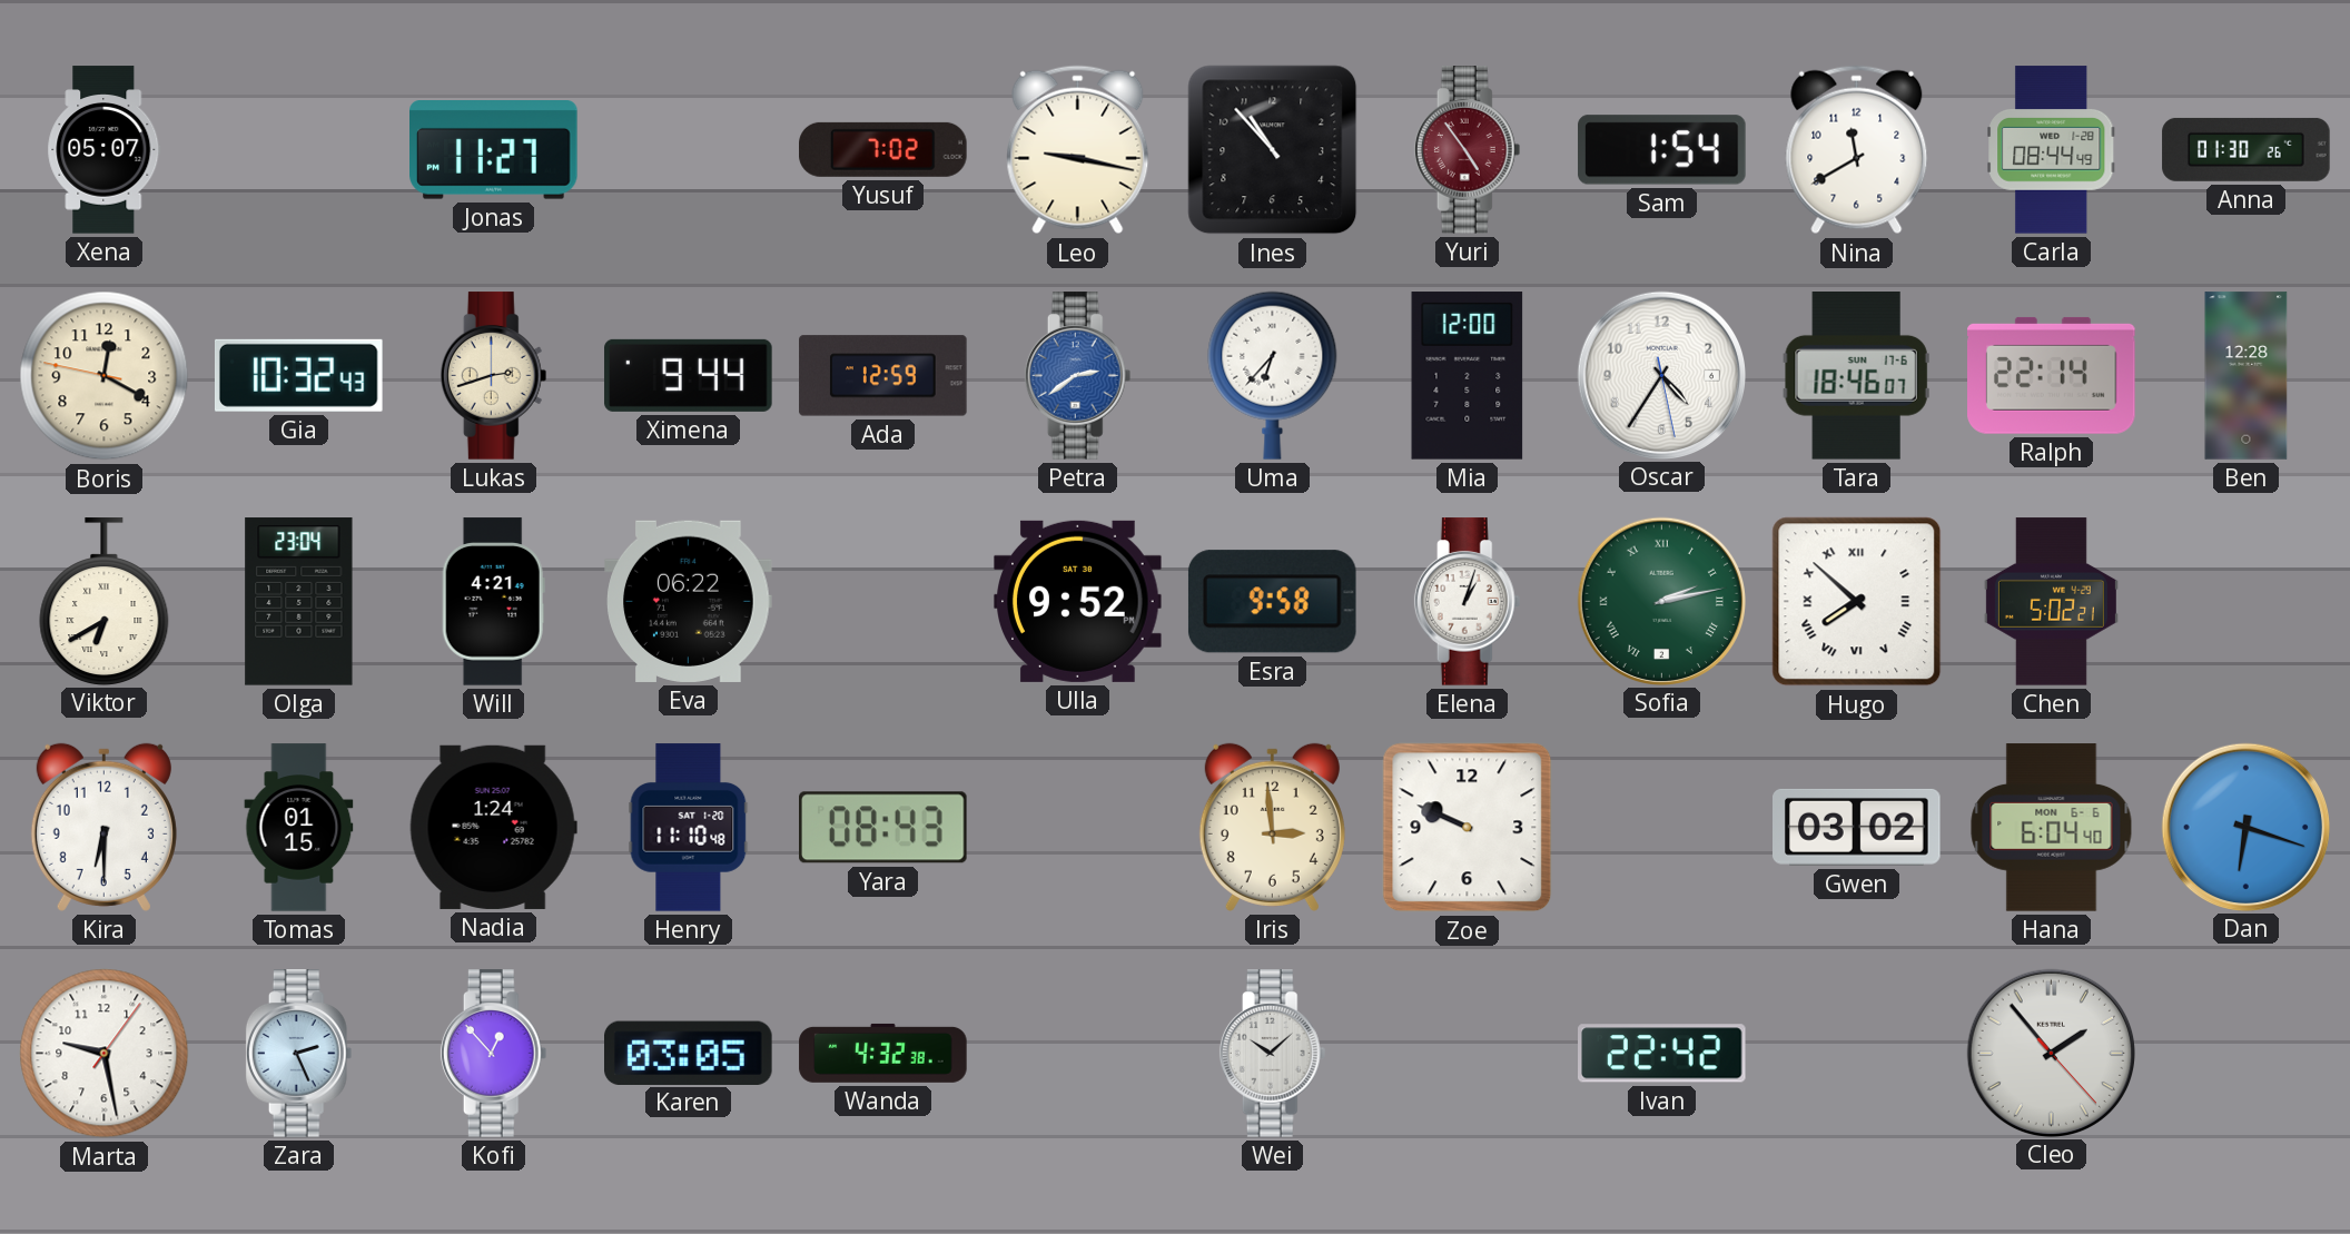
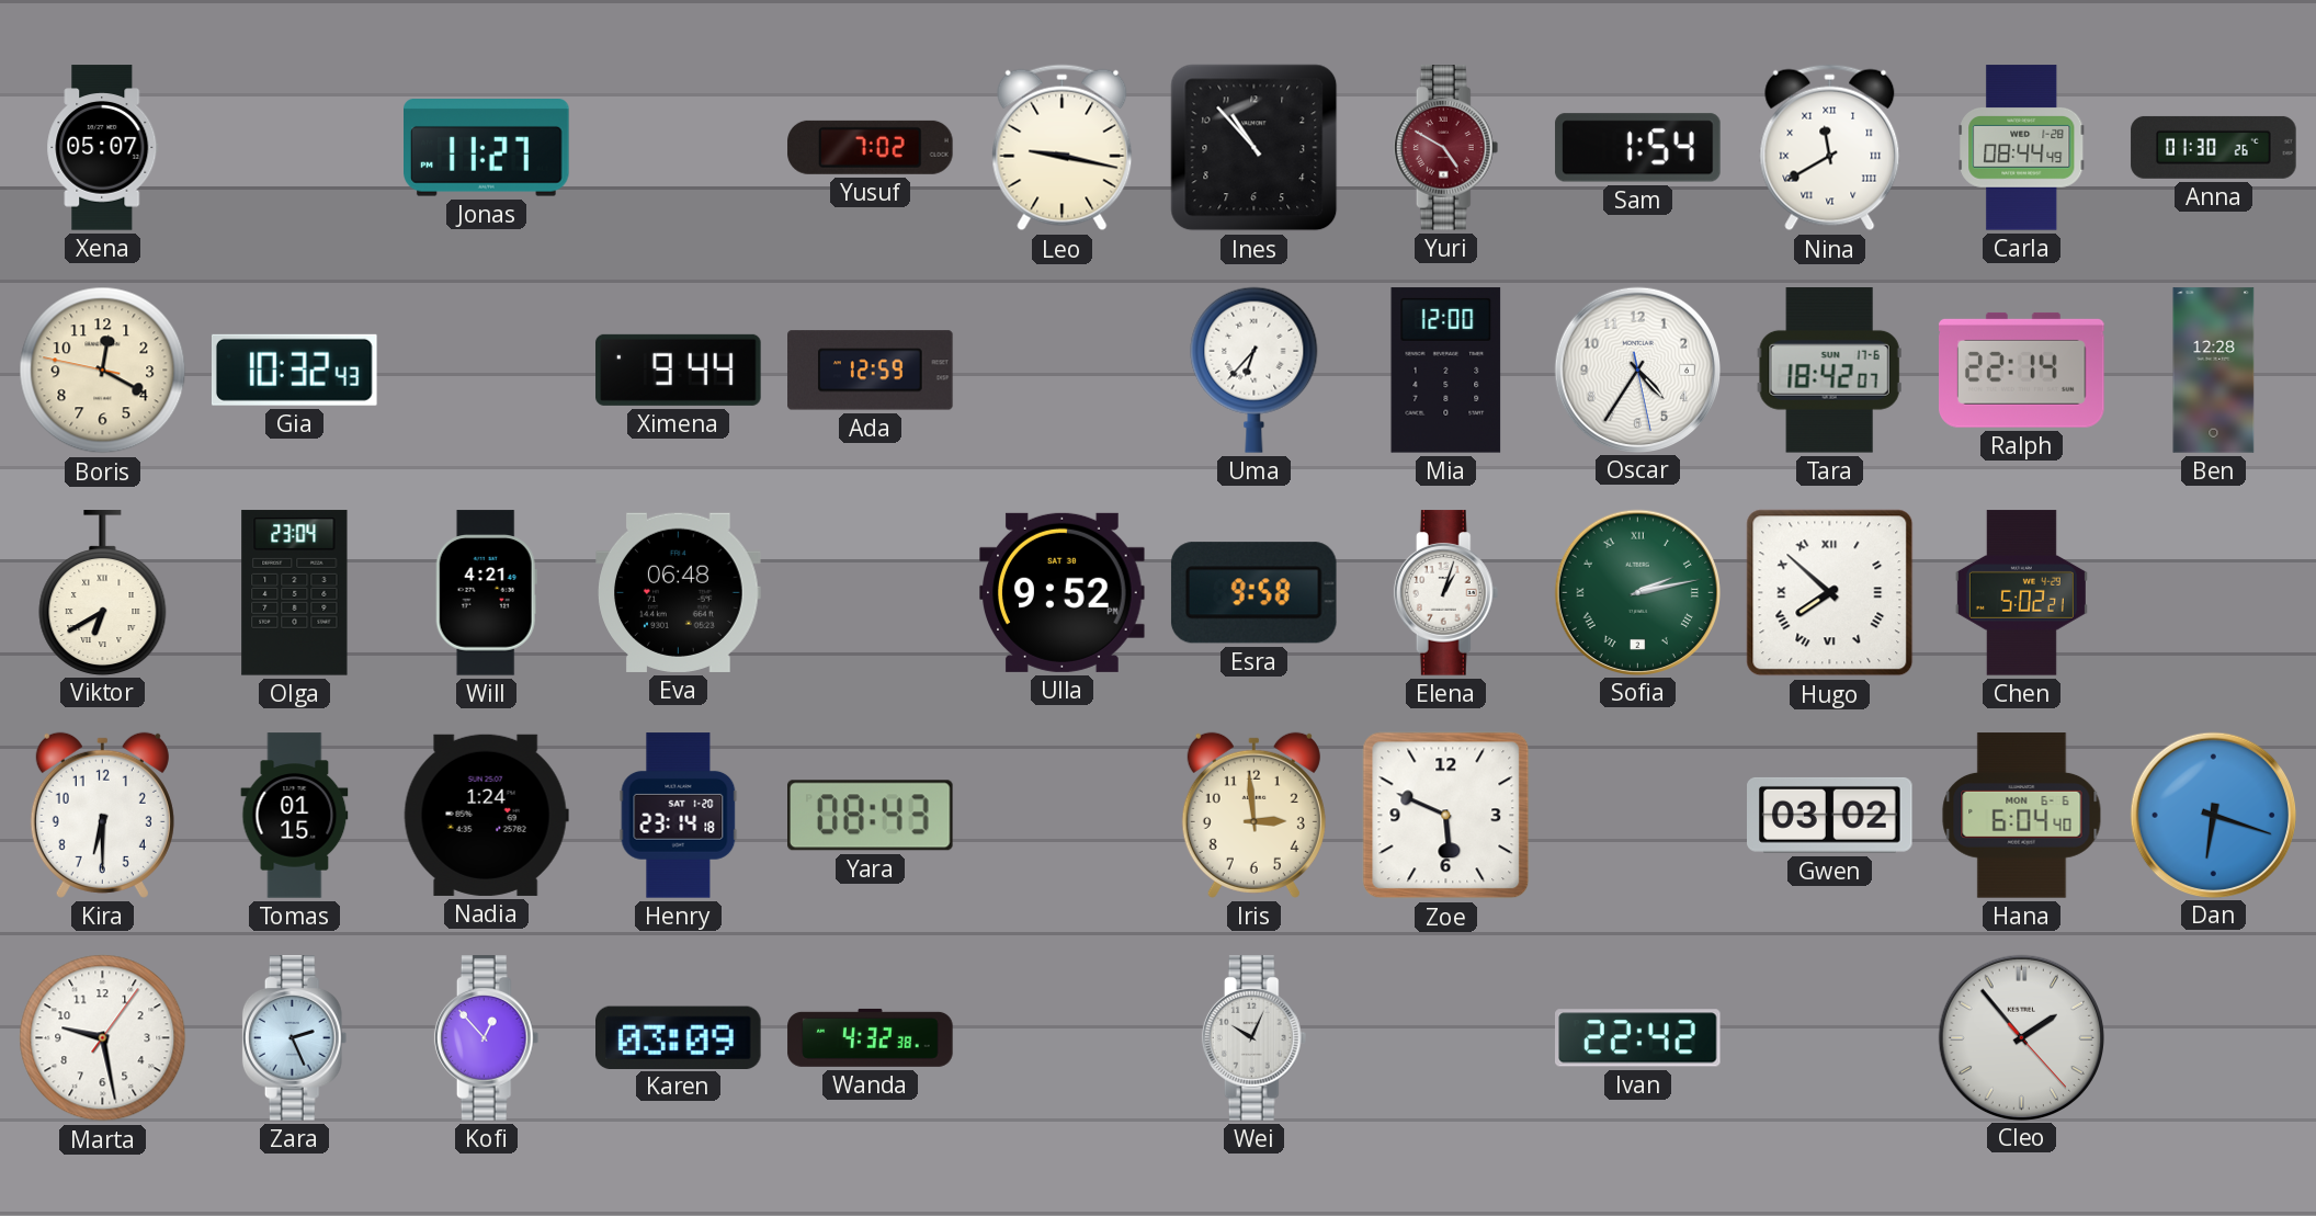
Yuri: 4:54 -> 4:50
Nina numerals: Arabic -> Roman
Lukas: 2:42 -> none
Petra: 2:39 -> none
Tara: 18:46 -> 18:42
Eva: 06:22 -> 06:48
Henry: 11:10 -> 23:14
Zoe: 9:49 -> 5:49
Karen: 03:05 -> 03:09
Wei: 10:08 -> 10:04
